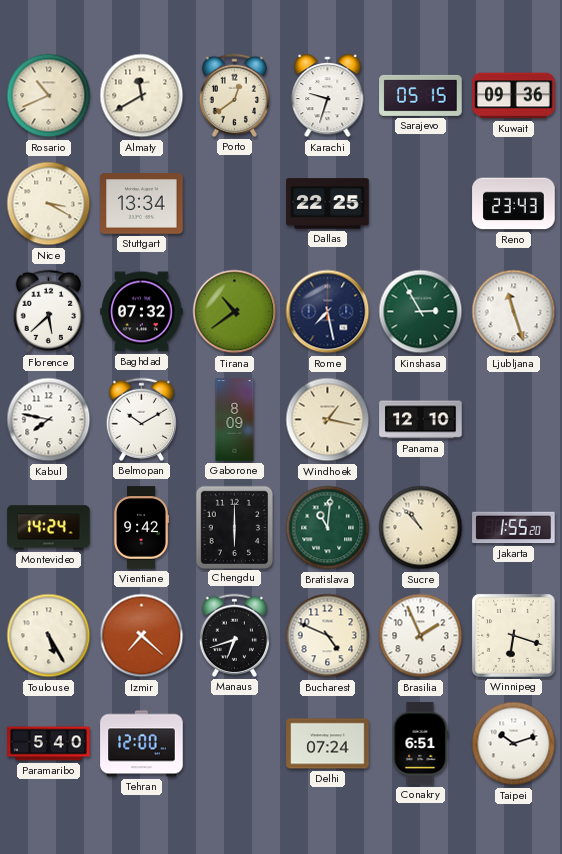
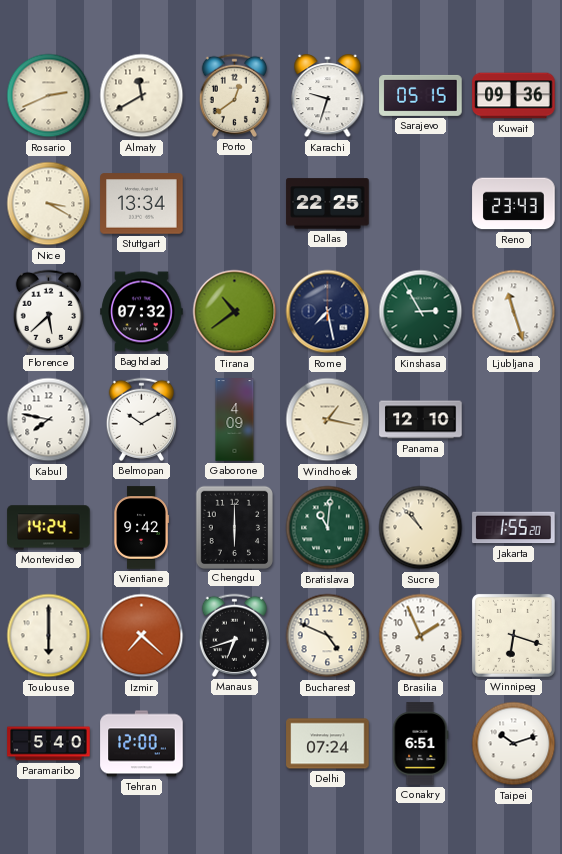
Rosario: 10:41 -> 2:41
Gaborone: 8:09 -> 4:09
Toulouse: 5:25 -> 6:00
